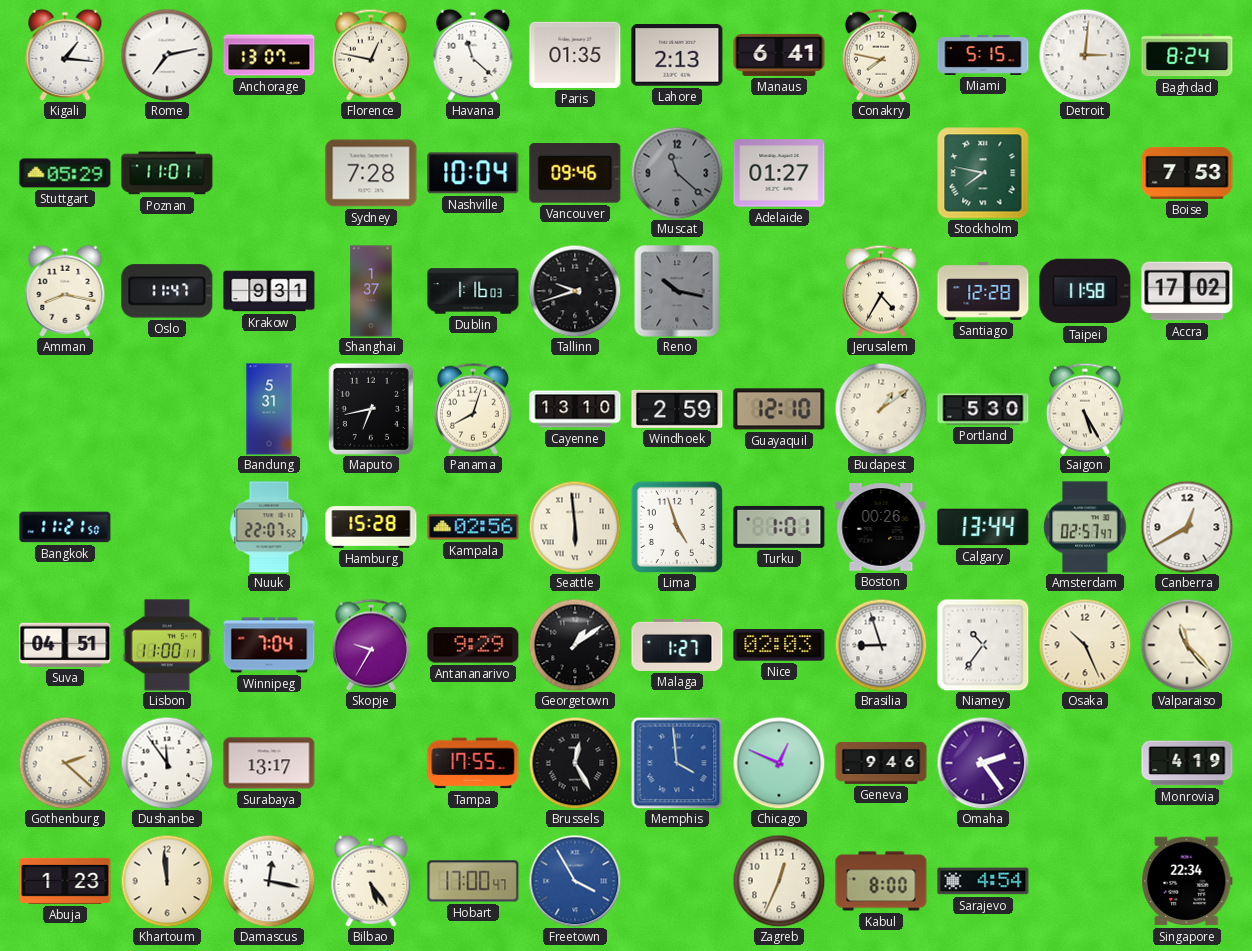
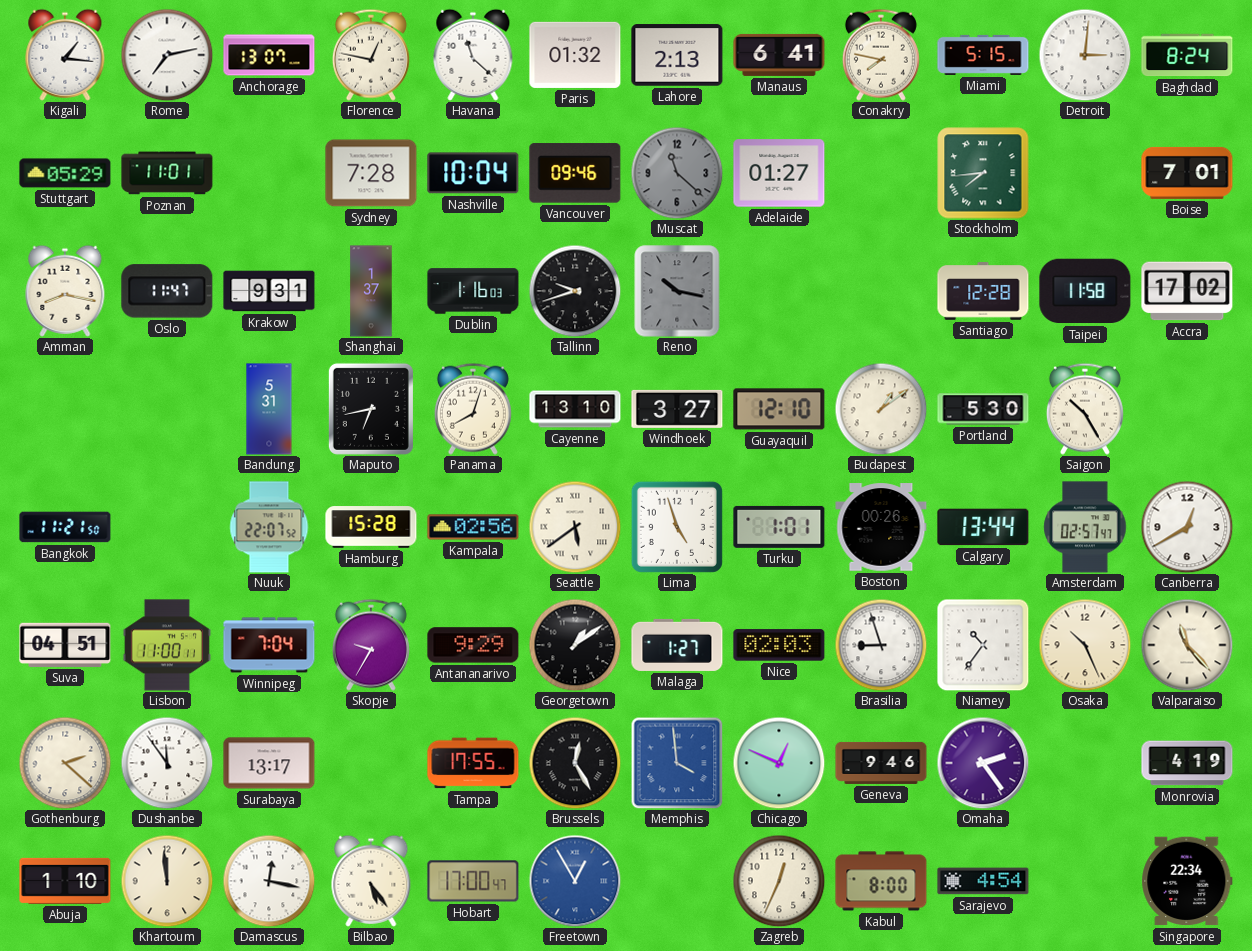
Paris: 01:35 -> 01:32
Stockholm: 7:47 -> 7:44
Boise: 7:53 -> 7:01
Jerusalem: 4:35 -> none
Windhoek: 2:59 -> 3:27
Saigon: 5:25 -> 10:25
Seattle: 5:59 -> 5:39
Abuja: 1:23 -> 1:10
Freetown: 3:55 -> 12:55
